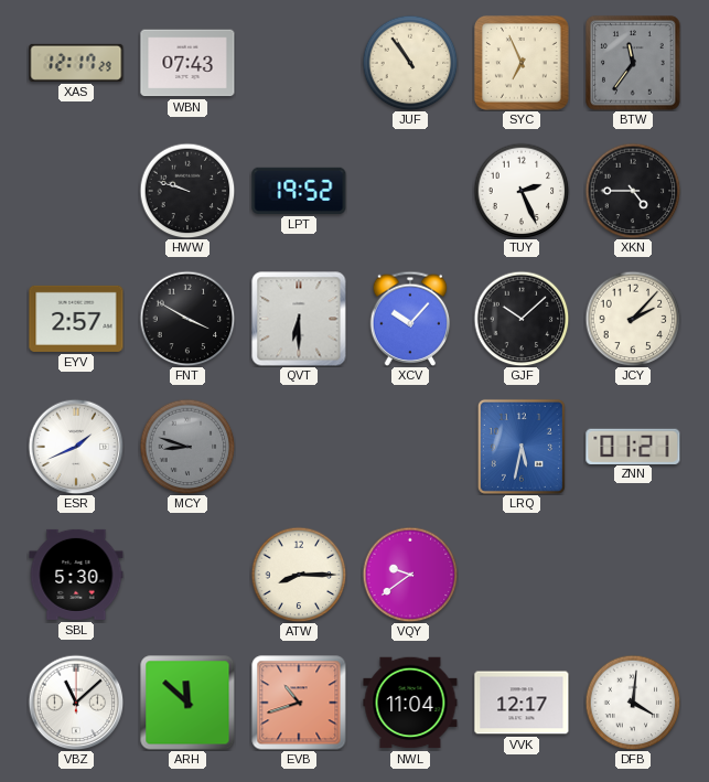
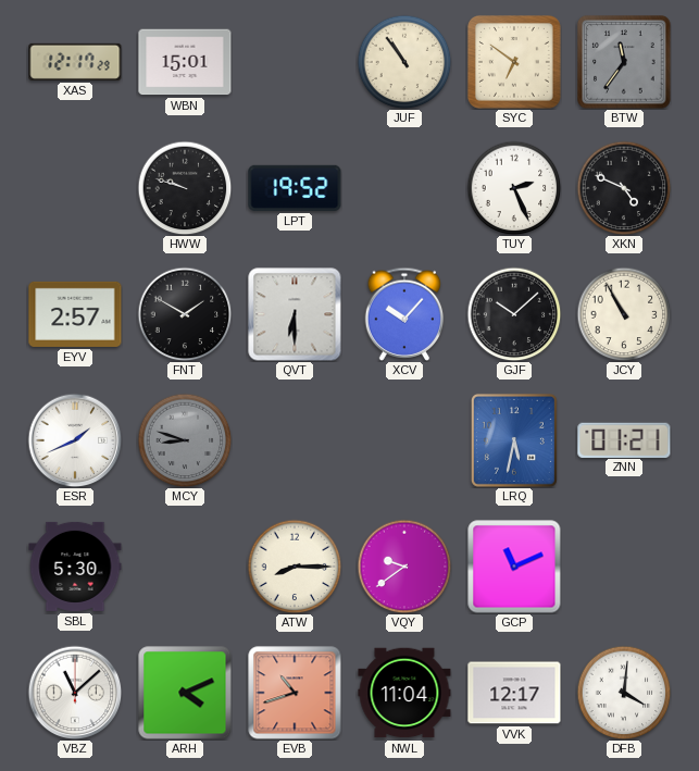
WBN: 07:43 -> 15:01
SYC: 6:56 -> 6:51
XKN: 4:45 -> 4:49
FNT: 3:50 -> 1:50
JCY: 2:07 -> 10:55
GCP: none -> 11:11
ARH: 11:52 -> 4:11
